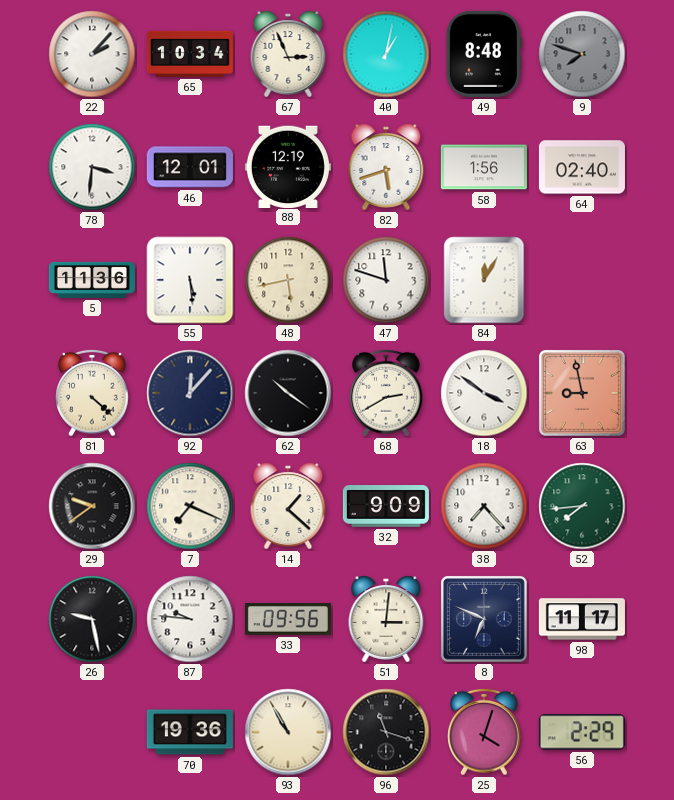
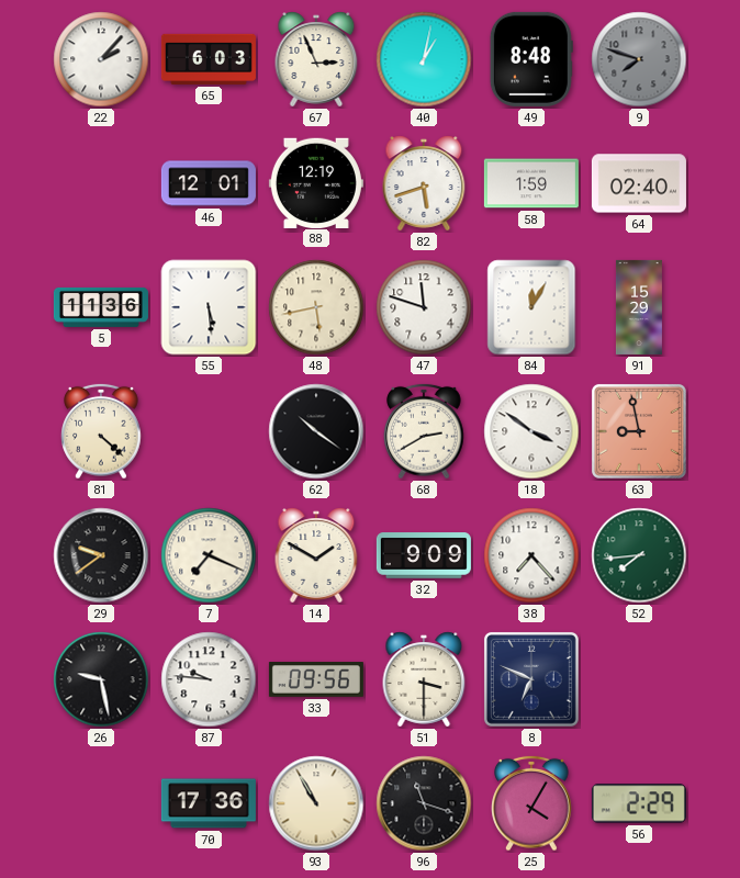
65: 10:34 -> 6:03
78: 3:31 -> none
58: 1:56 -> 1:59
91: none -> 15:29
92: 12:07 -> none
14: 1:22 -> 1:50
51: 3:01 -> 3:30
98: 11:17 -> none
70: 19:36 -> 17:36
25: 4:03 -> 4:05
